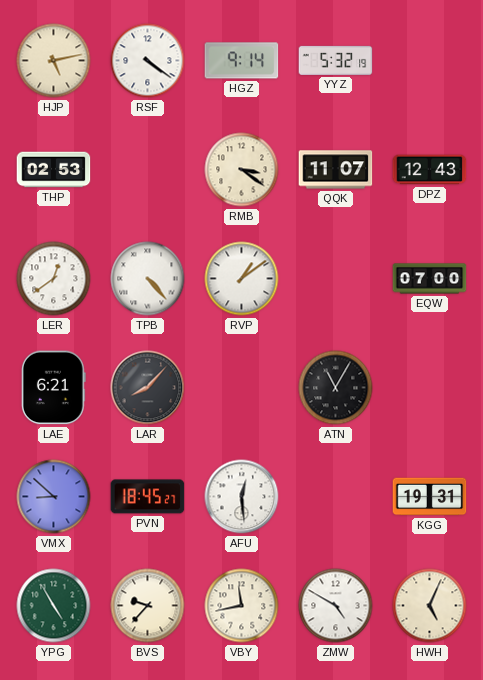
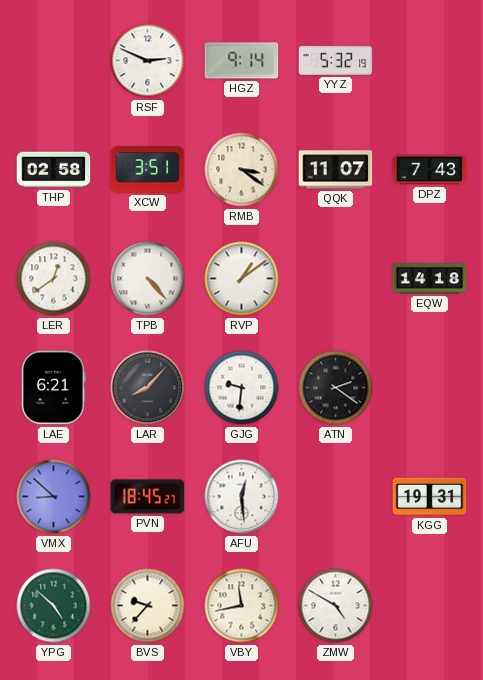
HJP: 5:13 -> none
RSF: 4:21 -> 2:49
THP: 02:53 -> 02:58
XCW: none -> 3:51
DPZ: 12:43 -> 7:43
EQW: 07:00 -> 14:18
GJG: none -> 9:31
ATN: 11:05 -> 2:21
YPG: 4:55 -> 4:52
HWH: 5:04 -> none
